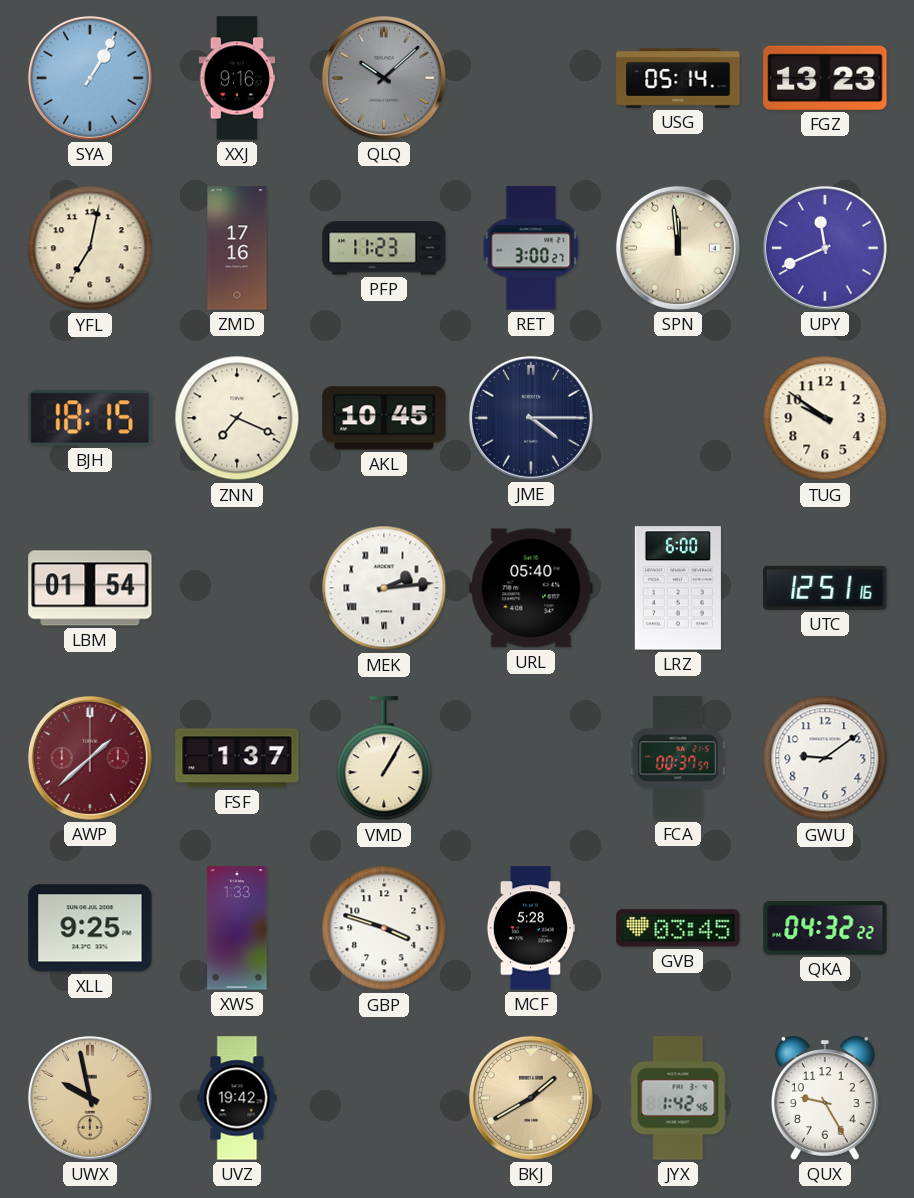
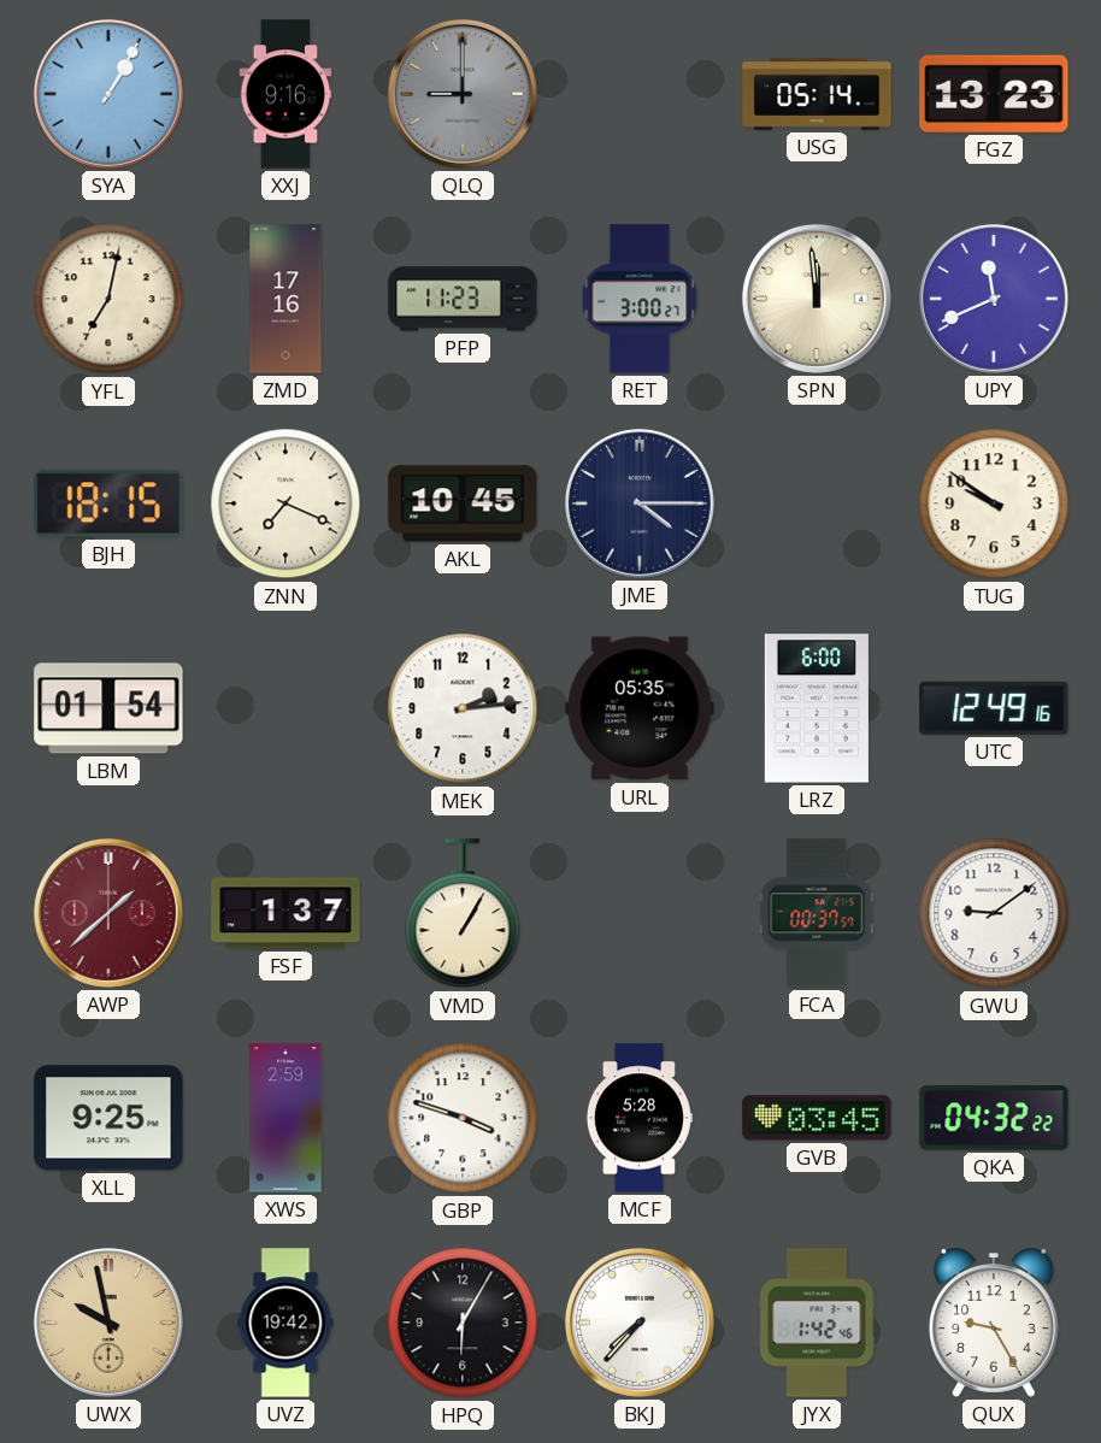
QLQ: 10:08 -> 9:00
MEK numerals: Roman -> Arabic
URL: 05:40 -> 05:35
UTC: 12:51 -> 12:49
XWS: 1:33 -> 2:59
HPQ: none -> 6:05
BKJ: 1:40 -> 7:37
BKJ dial: champagne -> white
